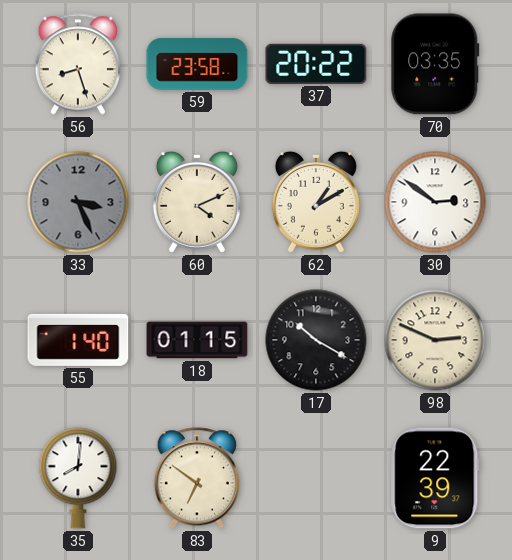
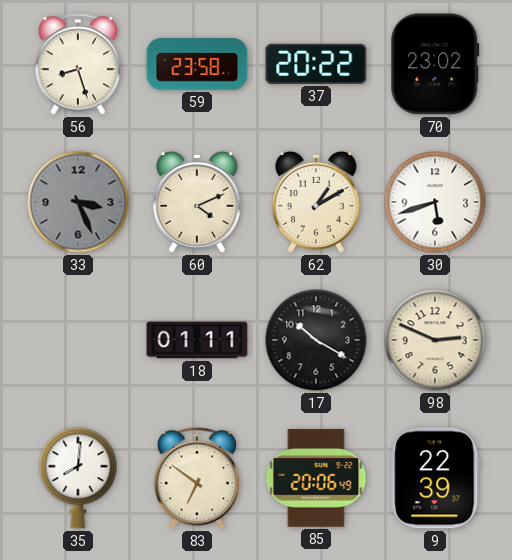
70: 03:35 -> 23:02
30: 2:51 -> 5:42
55: 1:40 -> none
18: 01:15 -> 01:11
85: none -> 20:06
